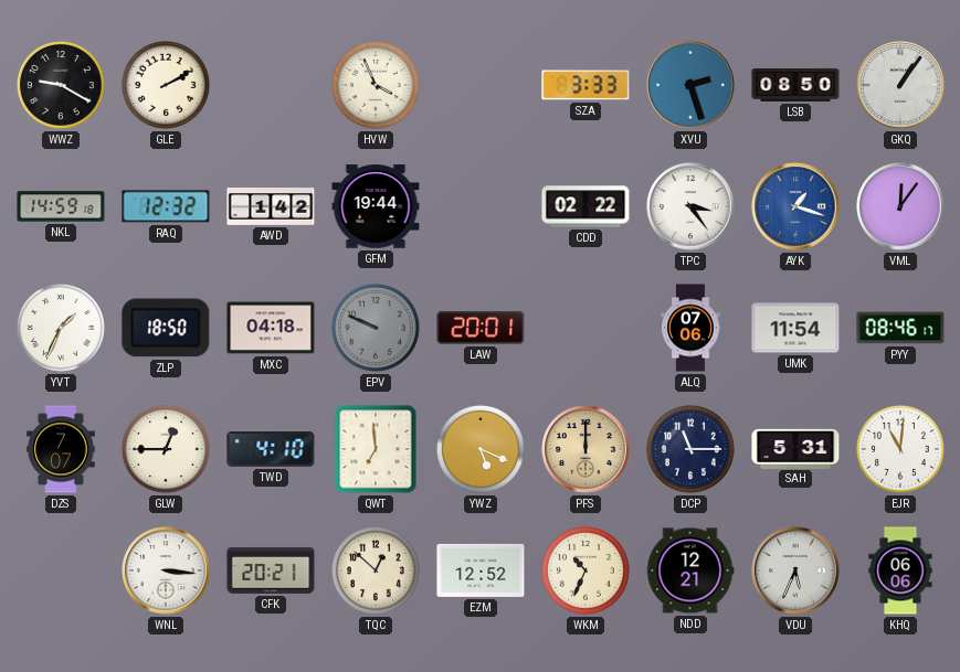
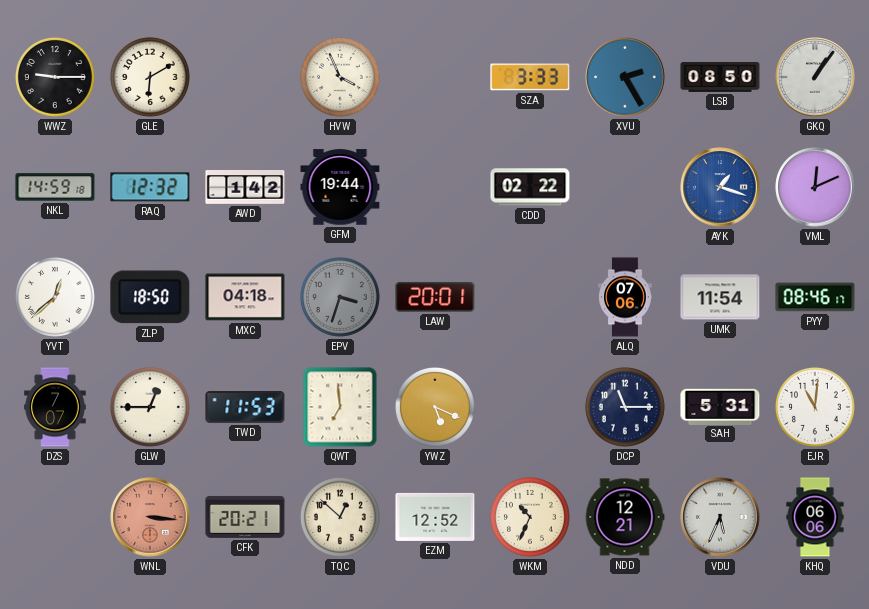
WWZ: 9:20 -> 9:15
GLE: 2:10 -> 6:10
XVU: 2:27 -> 2:25
TPC: 3:24 -> none
VML: 12:06 -> 12:11
YVT: 1:34 -> 12:38
EPV: 9:49 -> 3:33
TWD: 4:10 -> 11:53
PFS: 12:00 -> none
WNL dial: white -> salmon
